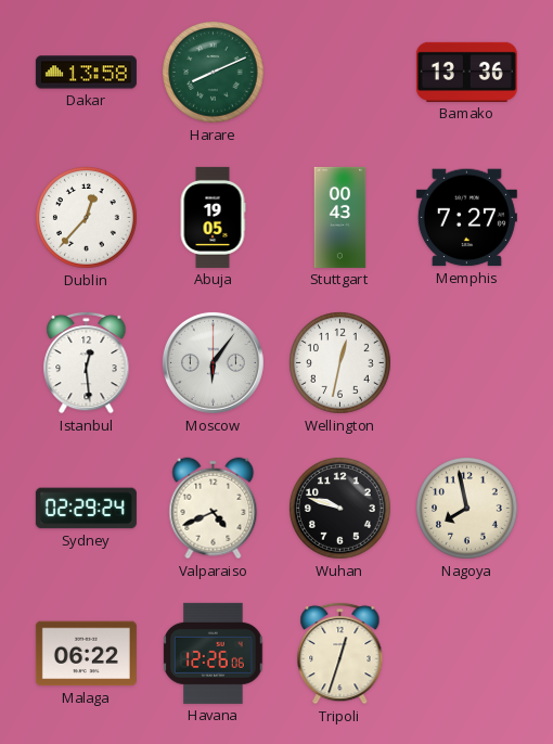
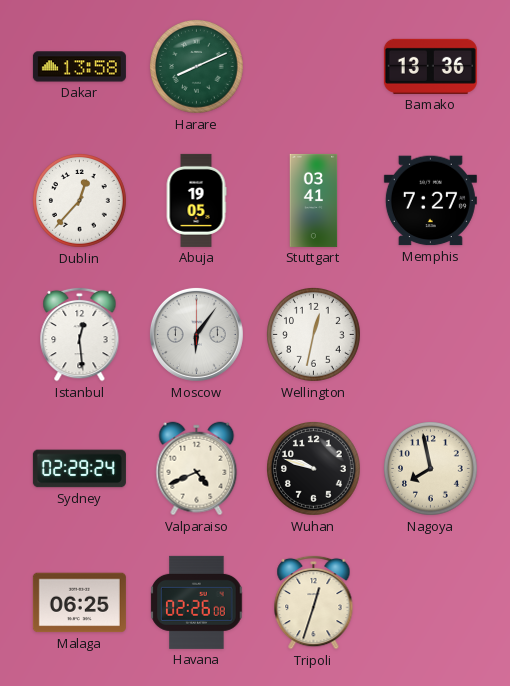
Stuttgart: 00:43 -> 03:41
Malaga: 06:22 -> 06:25
Havana: 12:26 -> 02:26
